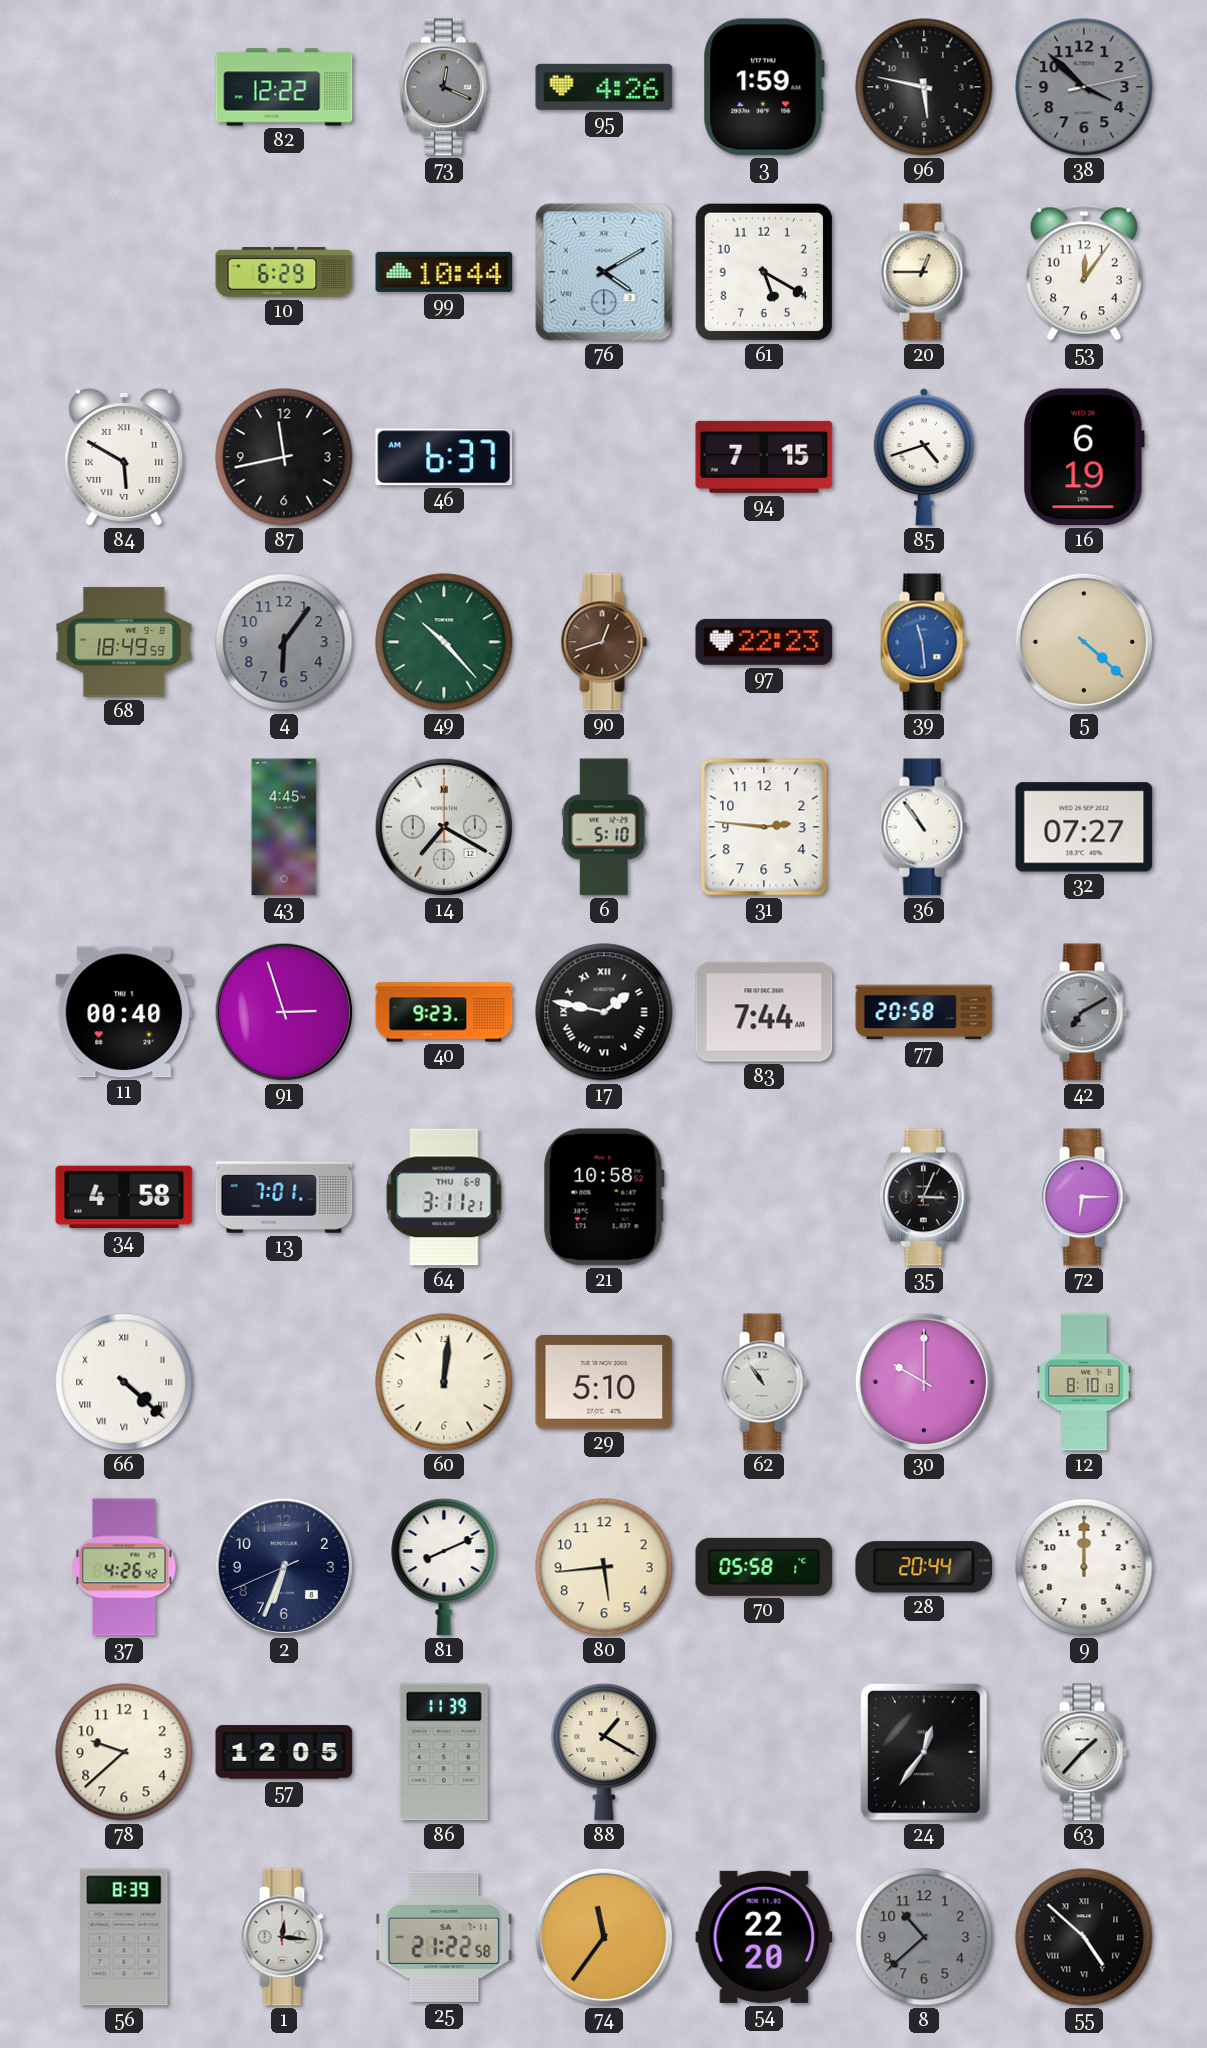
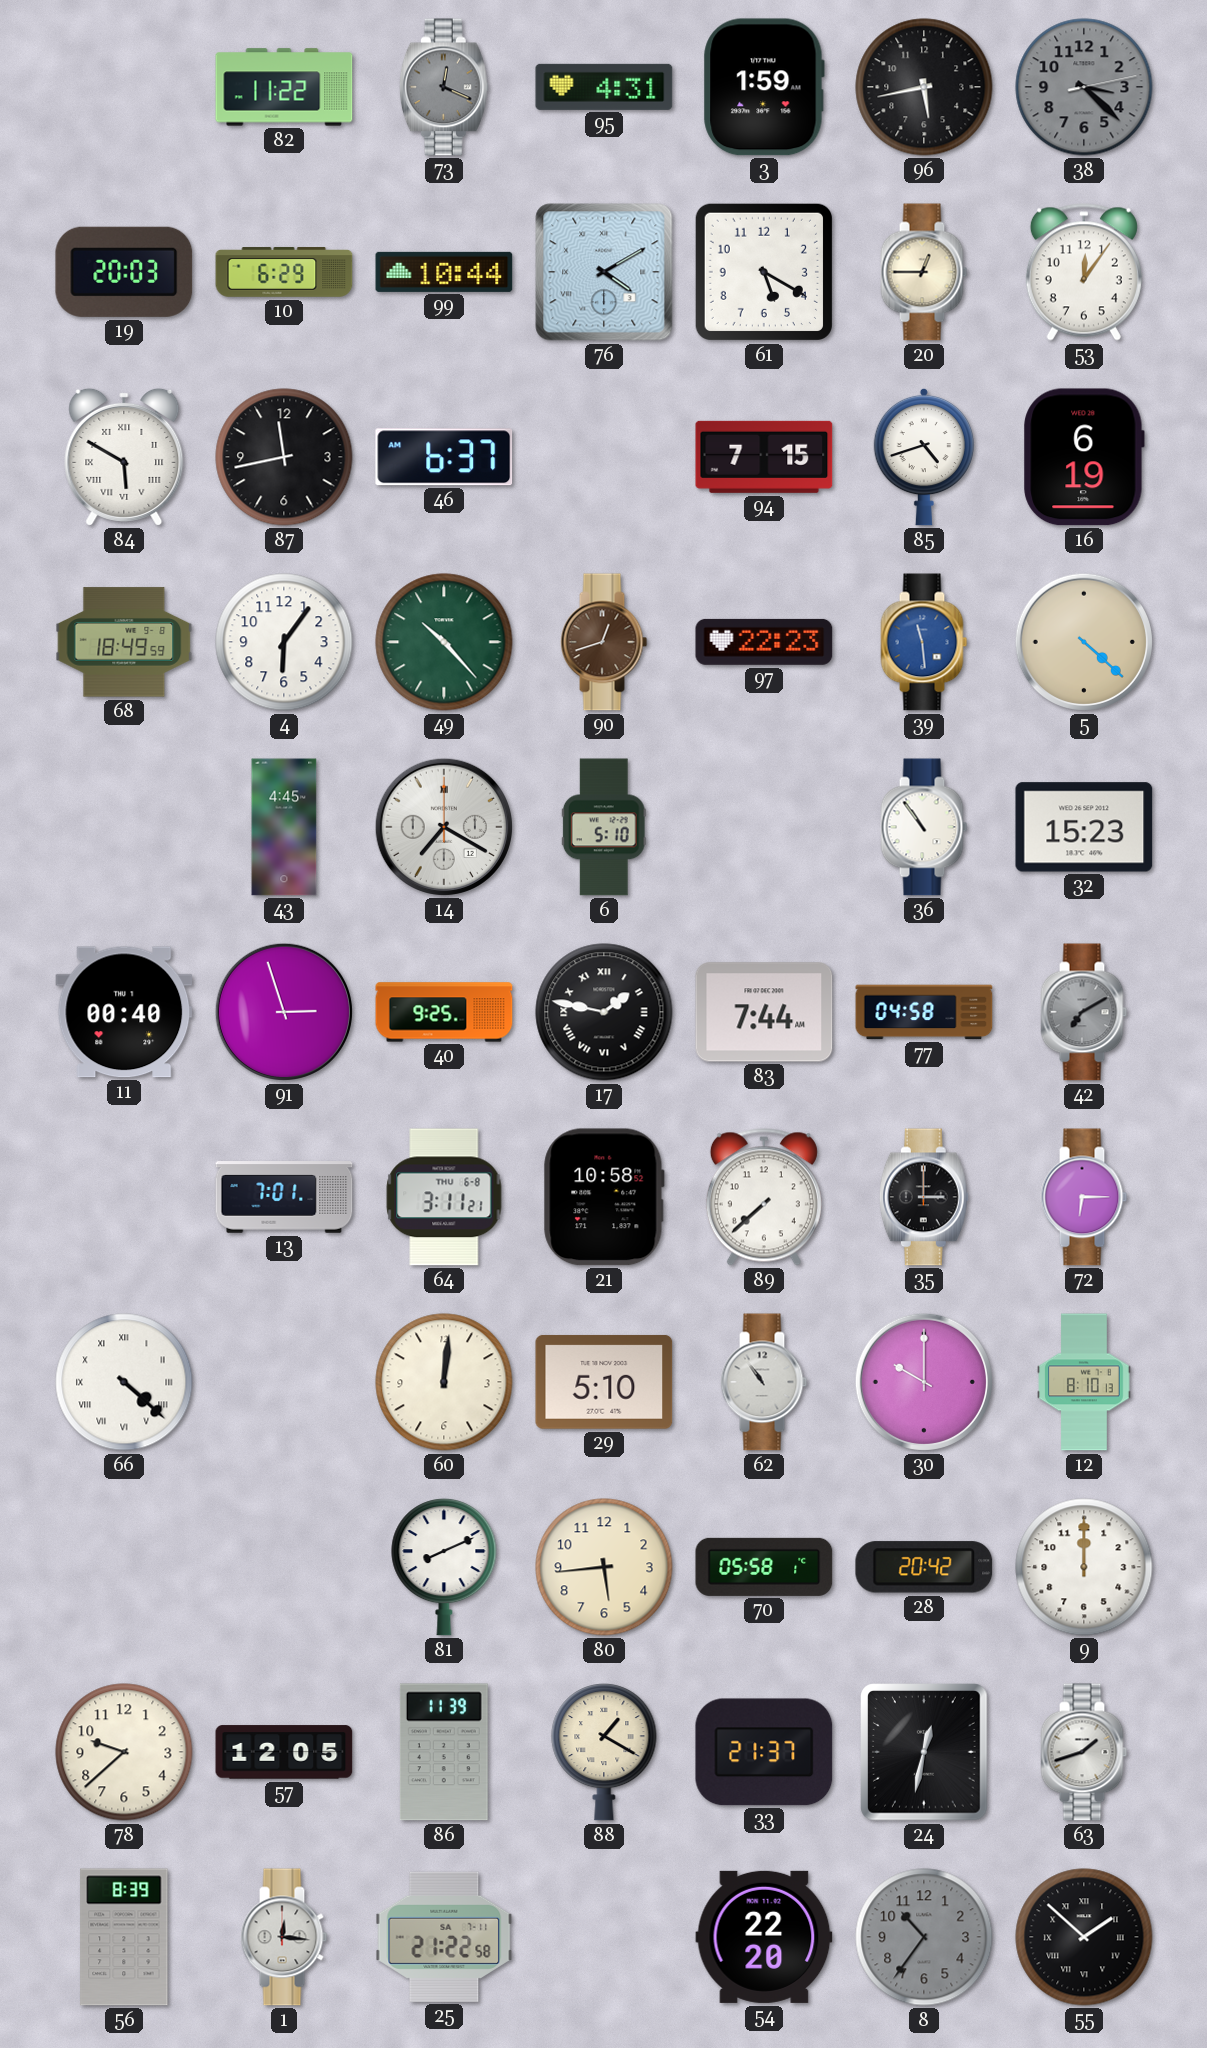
82: 12:22 -> 11:22
95: 4:26 -> 4:31
96: 5:47 -> 5:43
38: 3:52 -> 3:22
19: none -> 20:03
4 dial: grey -> white
31: 2:46 -> none
32: 07:27 -> 15:23
40: 9:23 -> 9:25
77: 20:58 -> 04:58
34: 4:58 -> none
89: none -> 7:38
35: 3:04 -> 3:00
37: 4:26 -> none
2: 6:33 -> none
28: 20:44 -> 20:42
33: none -> 21:37
24: 12:36 -> 12:32
63: 1:37 -> 1:42
74: 11:36 -> none
8: 10:38 -> 10:36
55: 4:52 -> 1:52
